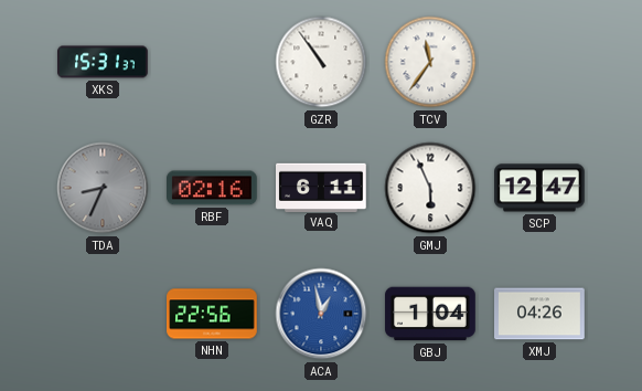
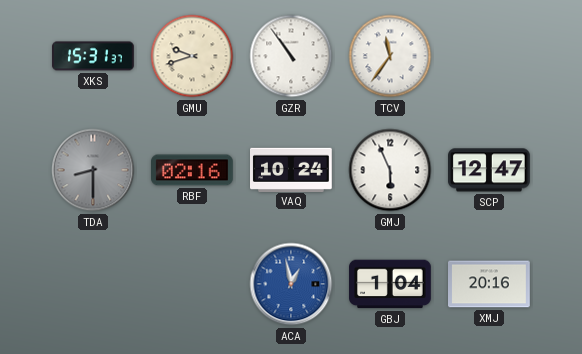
GMU: none -> 9:42
TDA: 8:34 -> 8:30
VAQ: 6:11 -> 10:24
NHN: 22:56 -> none
XMJ: 04:26 -> 20:16
